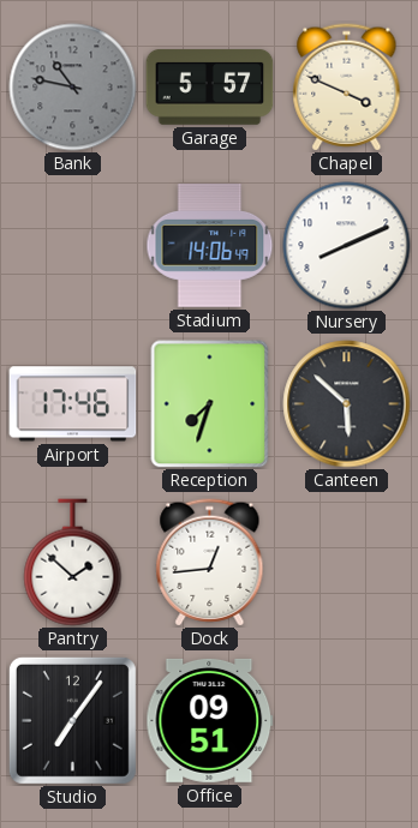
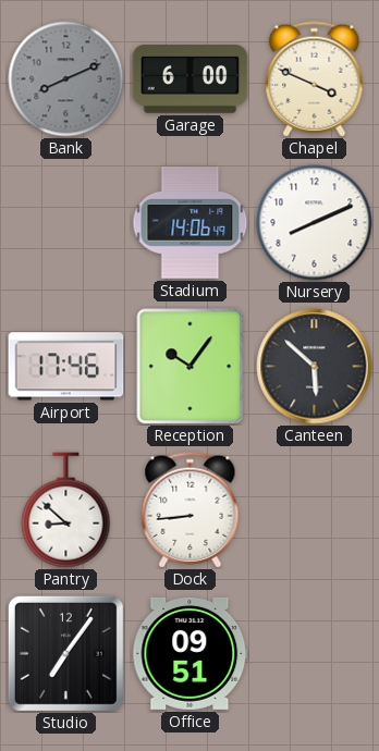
Bank: 10:47 -> 8:11
Garage: 5:57 -> 6:00
Reception: 7:33 -> 10:06
Pantry: 1:52 -> 8:52
Dock: 12:44 -> 8:44
